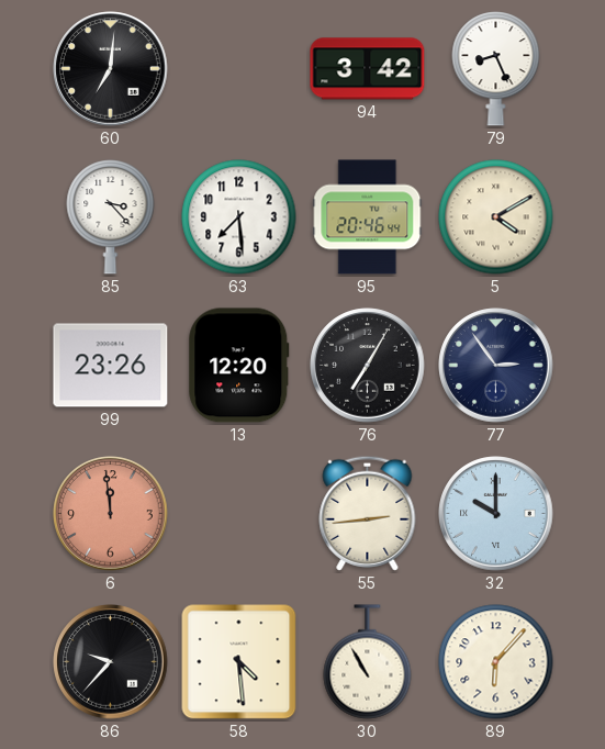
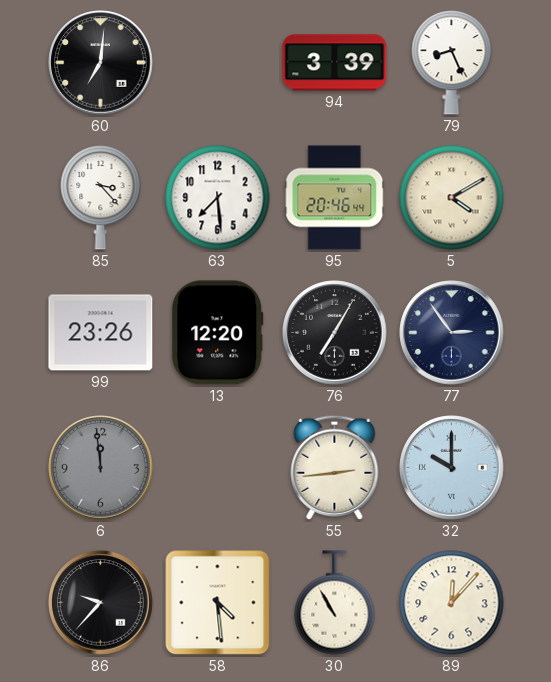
94: 3:42 -> 3:39
6 dial: salmon -> grey
89: 6:07 -> 12:07
